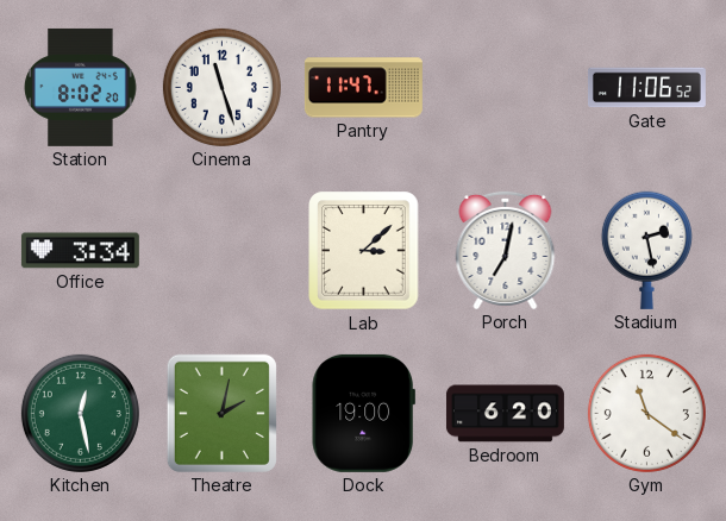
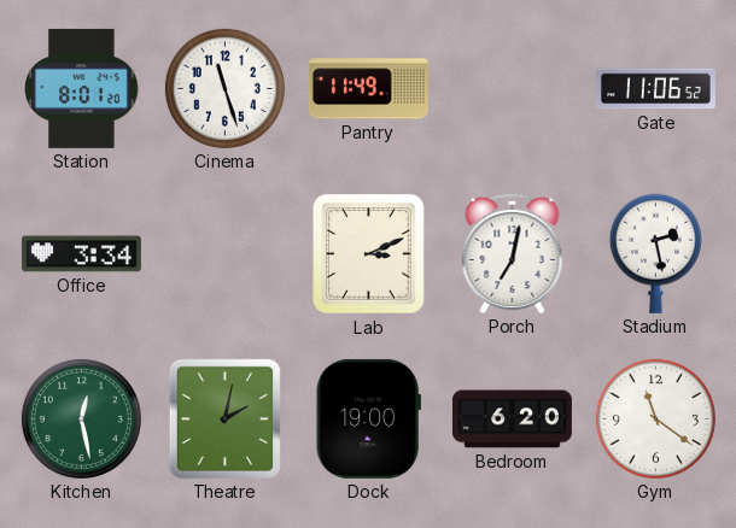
Station: 8:02 -> 8:01
Pantry: 11:47 -> 11:49
Lab: 3:08 -> 3:11
